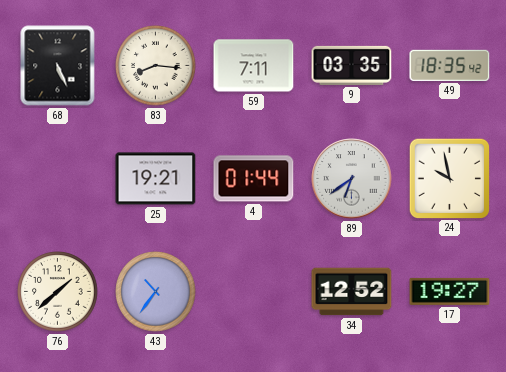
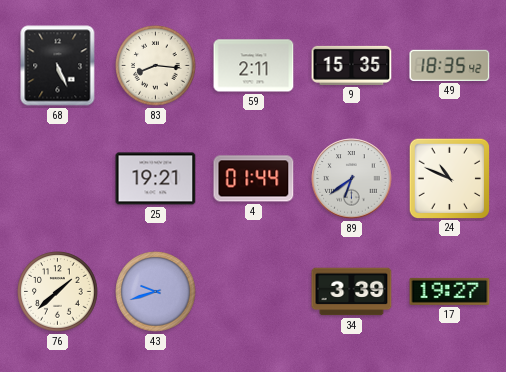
59: 7:11 -> 2:11
9: 03:35 -> 15:35
24: 9:58 -> 10:49
43: 10:36 -> 9:42
34: 12:52 -> 3:39
